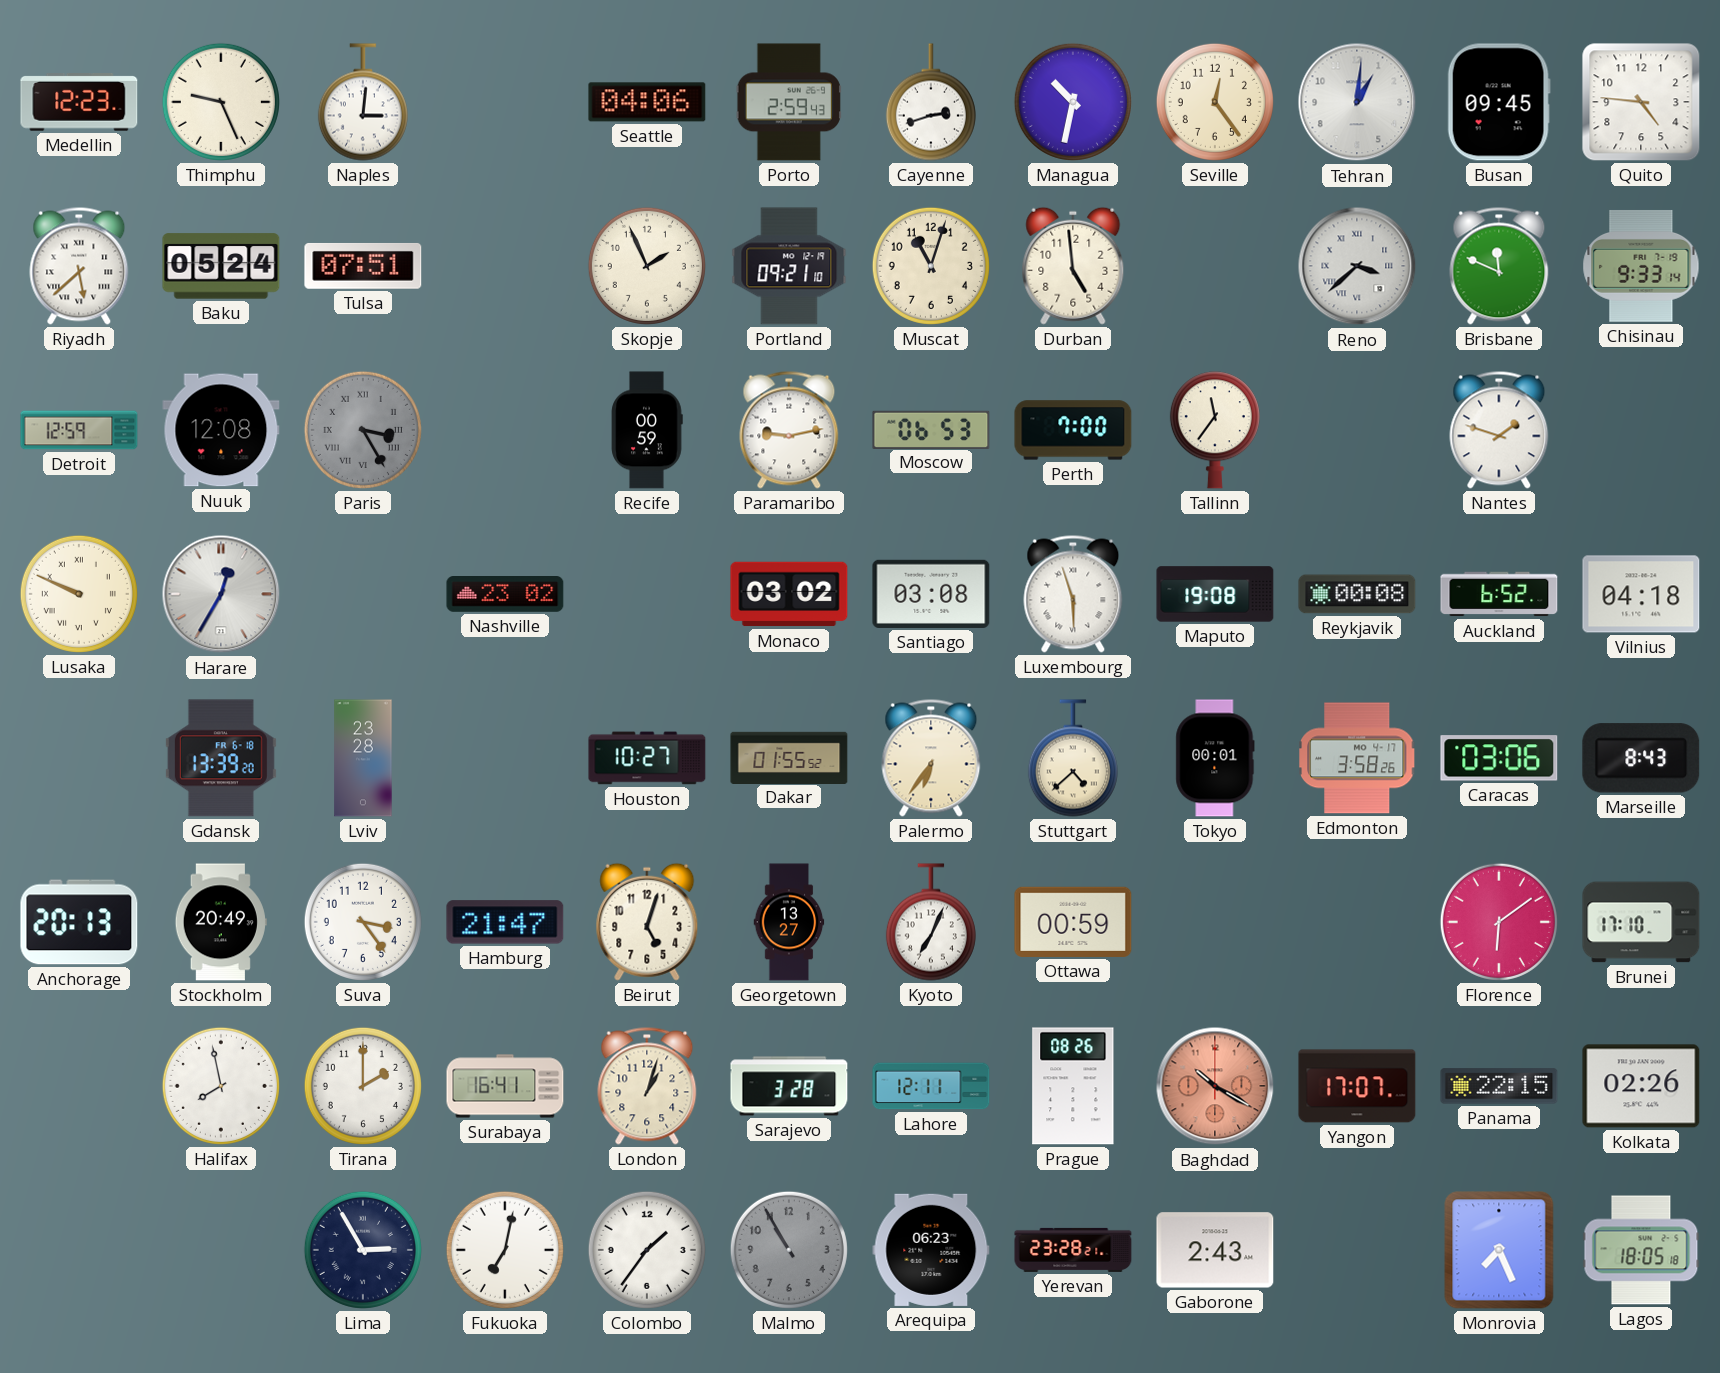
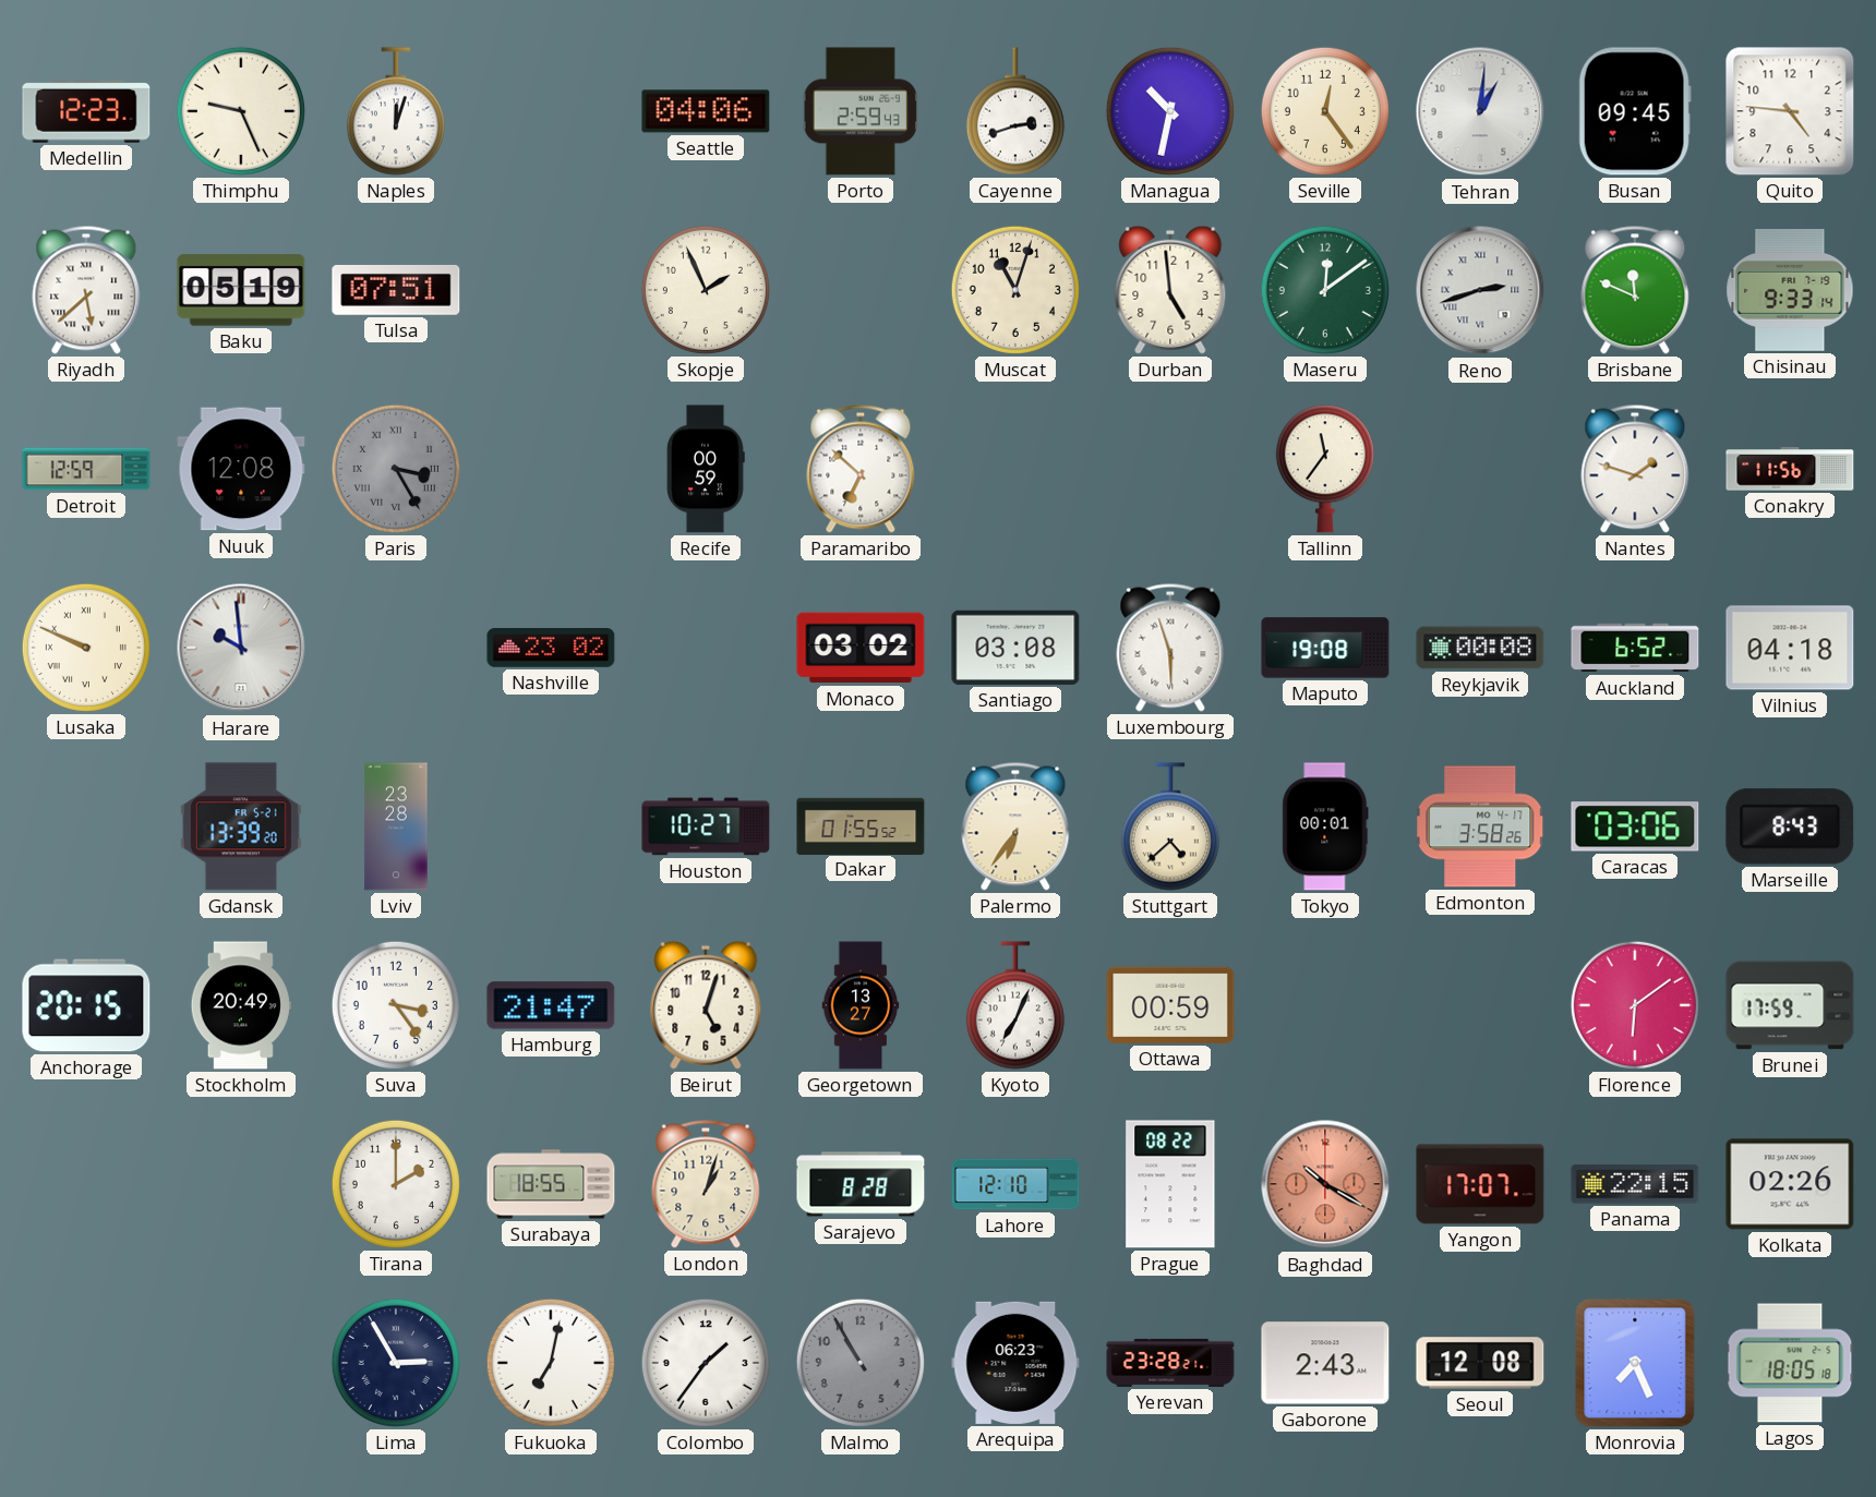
Naples: 3:01 -> 12:03
Baku: 05:24 -> 05:19
Portland: 09:21 -> none
Maseru: none -> 12:09
Reno: 3:38 -> 2:42
Paramaribo: 9:13 -> 6:52
Moscow: 06:53 -> none
Perth: 7:00 -> none
Conakry: none -> 11:56
Harare: 12:35 -> 9:59
Gdansk date: FR 6-18 -> FR 5-21
Anchorage: 20:13 -> 20:15
Brunei: 17:10 -> 17:59
Halifax: 7:58 -> none
Surabaya: 16:41 -> 18:55
Sarajevo: 3:28 -> 8:28
Lahore: 12:11 -> 12:10
Prague: 08:26 -> 08:22
Seoul: none -> 12:08
